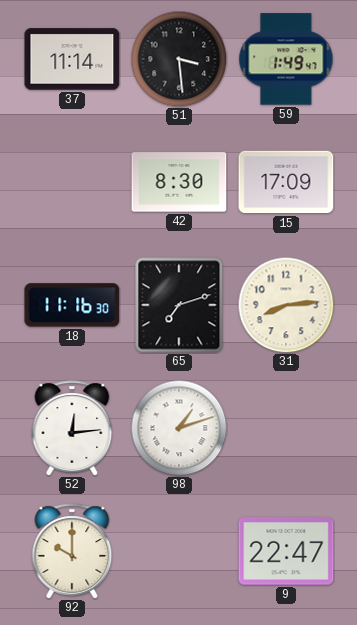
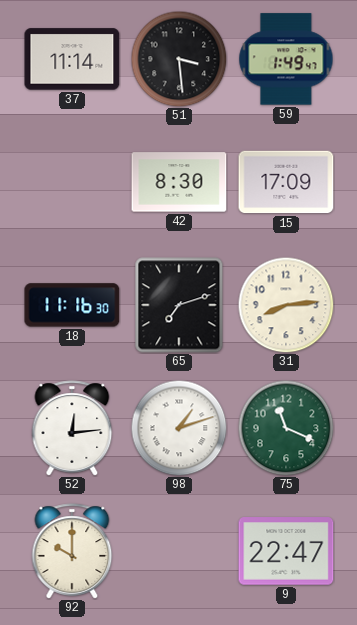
75: none -> 11:19
